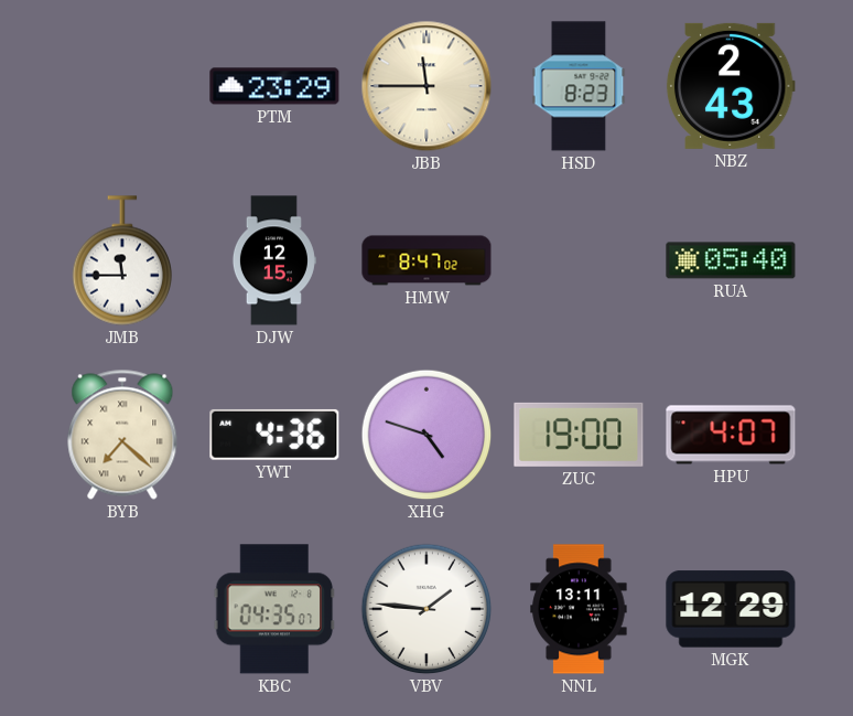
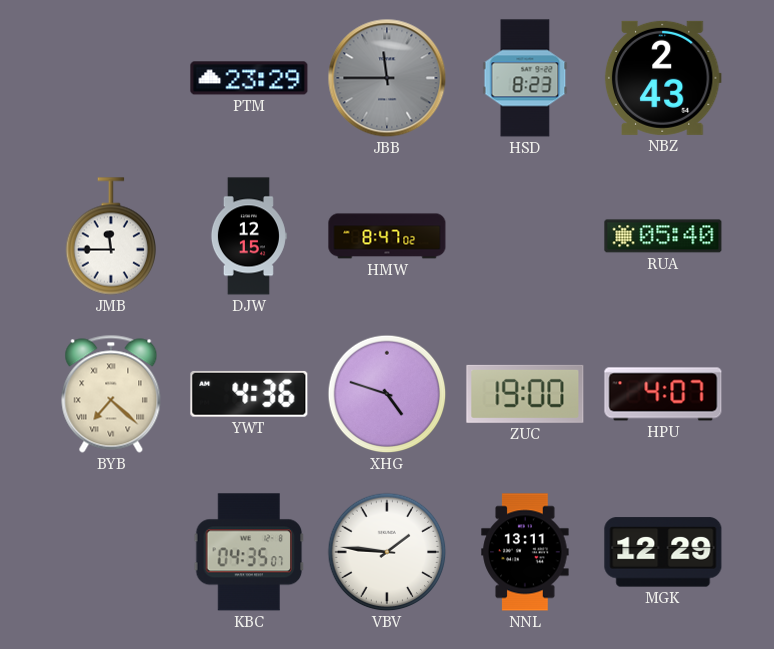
JBB dial: cream -> grey
